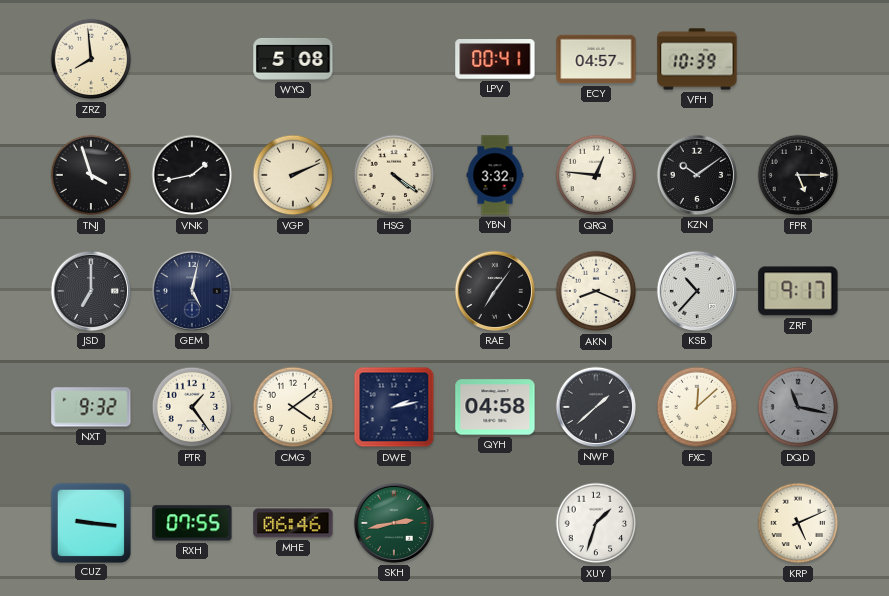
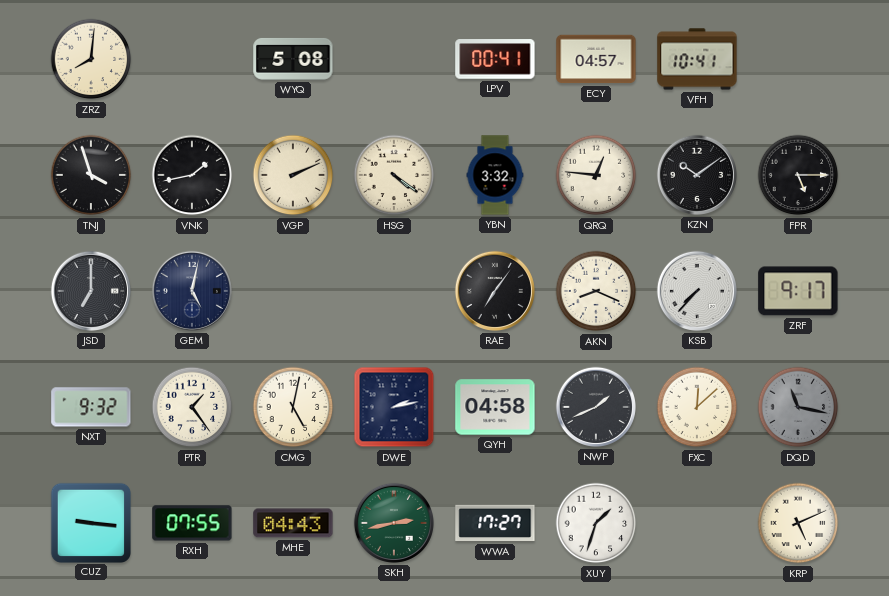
ZRZ: 7:59 -> 8:01
VFH: 10:39 -> 10:41
KSB: 10:37 -> 7:37
CMG: 4:09 -> 5:02
NWP: 1:38 -> 1:41
MHE: 06:46 -> 04:43
WWA: none -> 17:27
